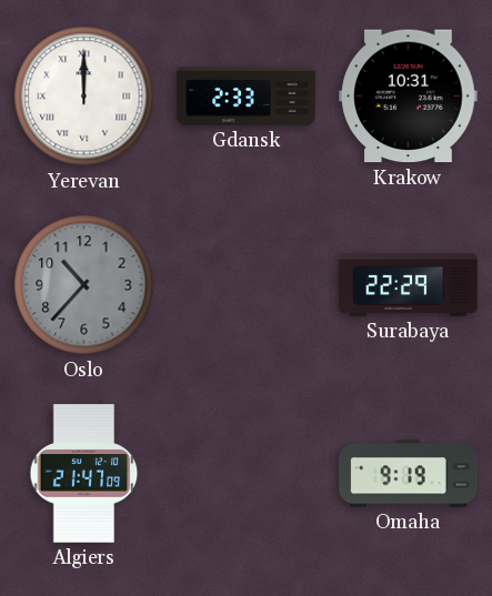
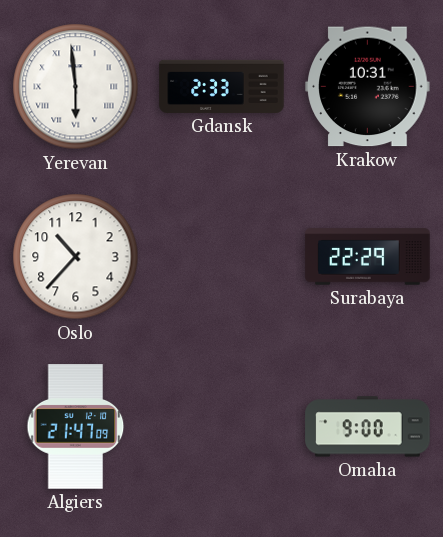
Yerevan: 12:00 -> 5:59
Oslo dial: grey -> white
Omaha: 9:19 -> 9:00
